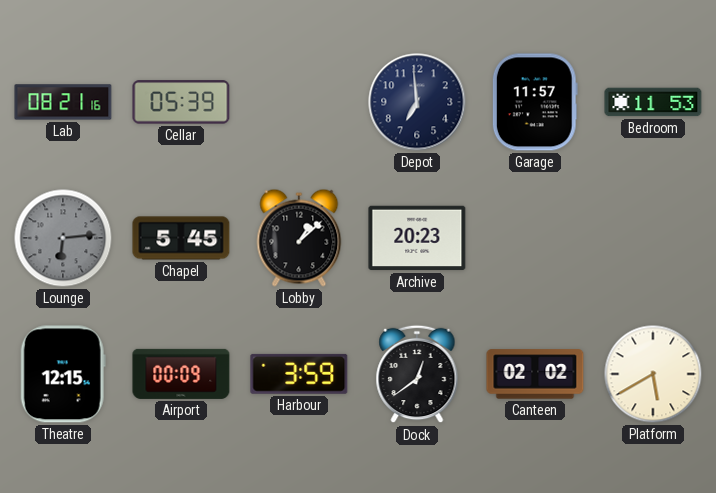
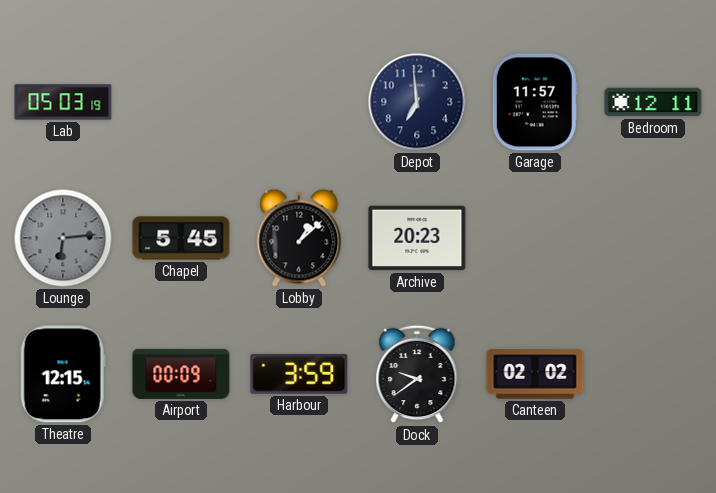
Lab: 08:21 -> 05:03
Cellar: 05:39 -> none
Bedroom: 11:53 -> 12:11
Dock: 12:39 -> 9:39
Platform: 5:40 -> none
